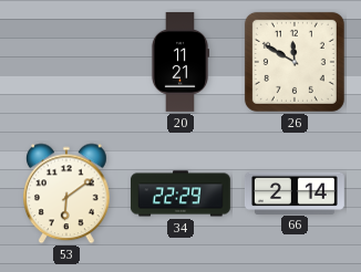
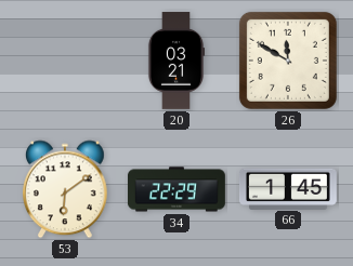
20: 11:21 -> 03:21
66: 2:14 -> 1:45
